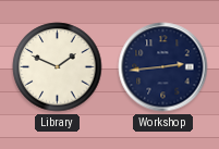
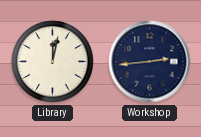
Library: 1:49 -> 12:02
